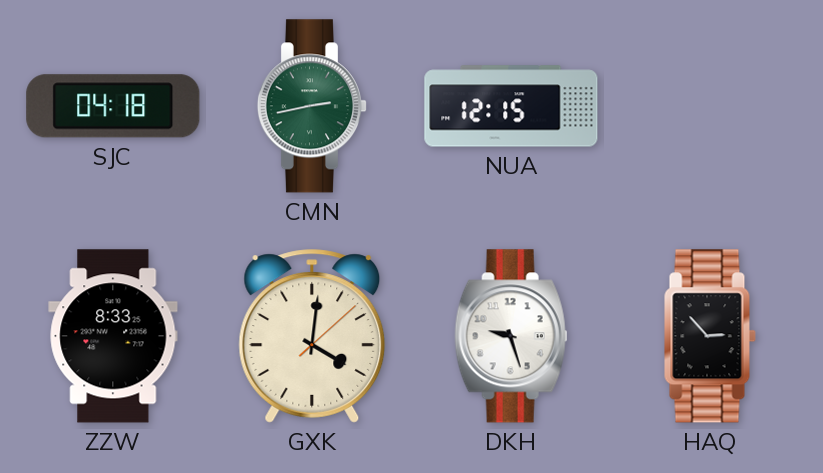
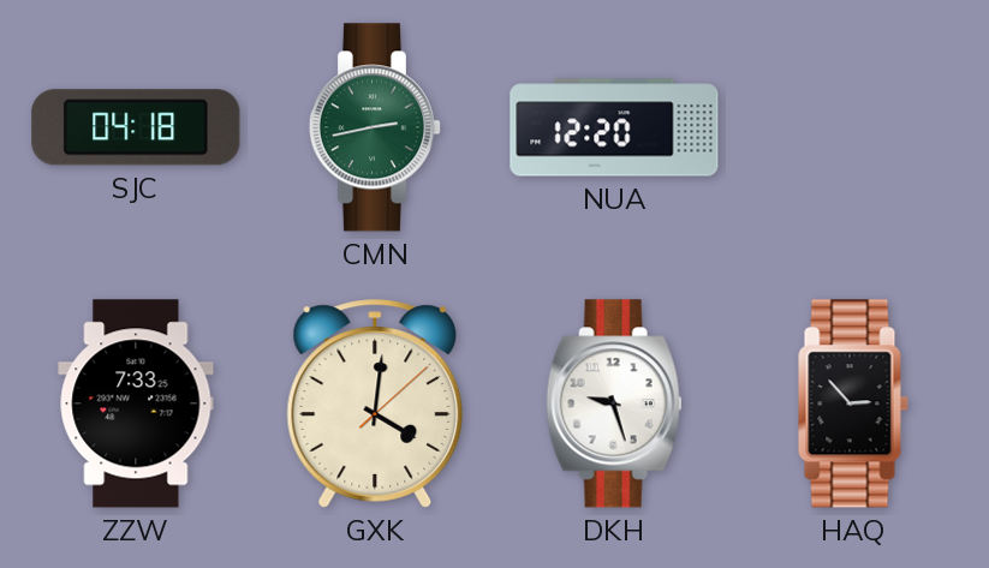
NUA: 12:15 -> 12:20
ZZW: 8:33 -> 7:33
